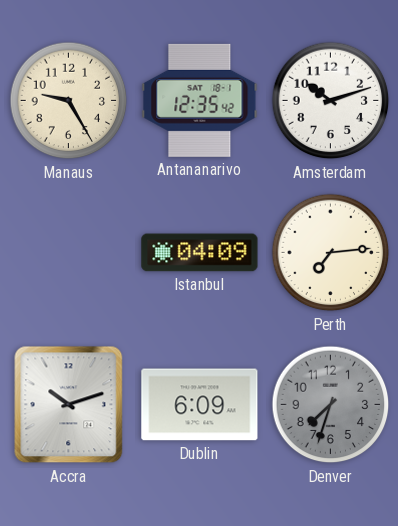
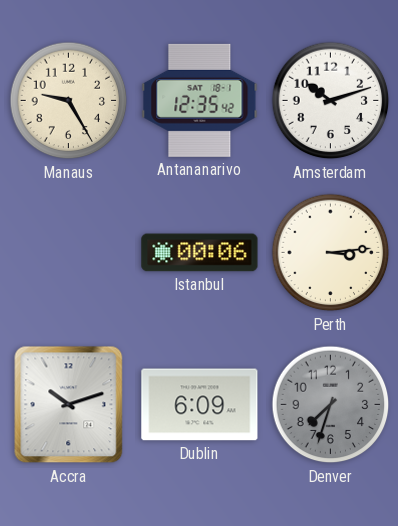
Istanbul: 04:09 -> 00:06
Perth: 7:14 -> 3:14
